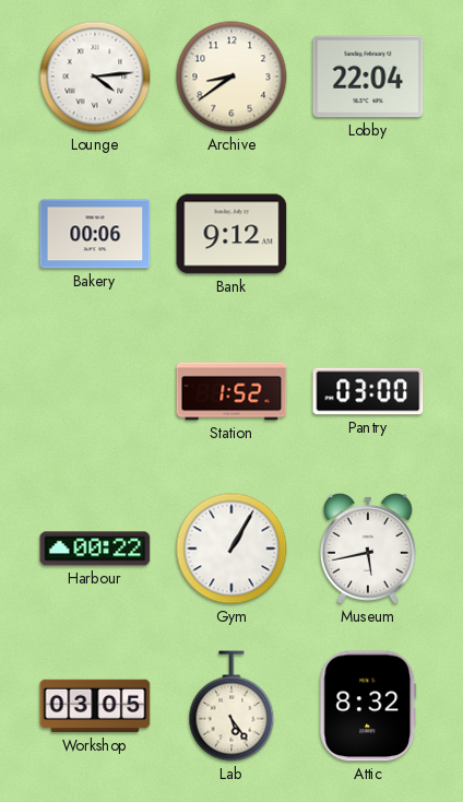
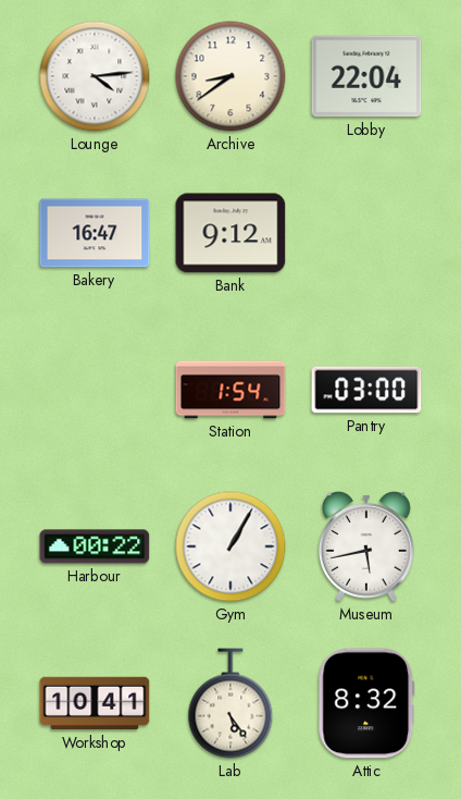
Bakery: 00:06 -> 16:47
Station: 1:52 -> 1:54
Workshop: 03:05 -> 10:41
